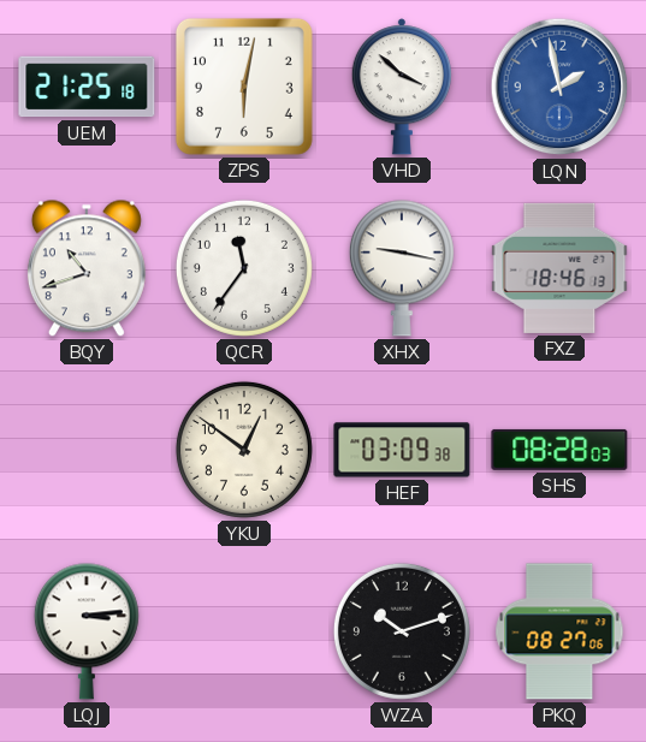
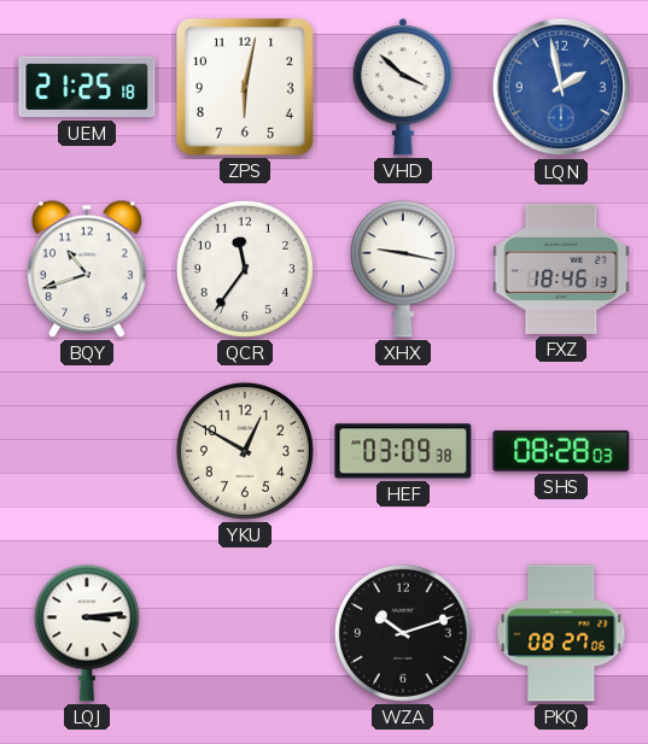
YKU: 12:51 -> 12:50
